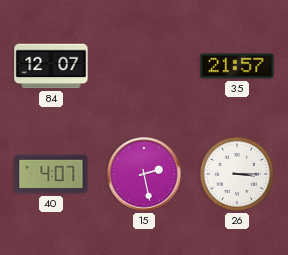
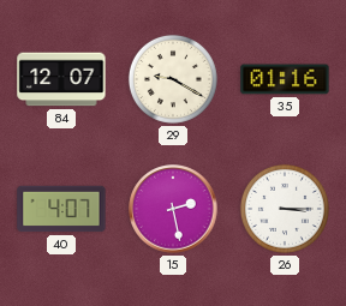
29: none -> 9:20
35: 21:57 -> 01:16
